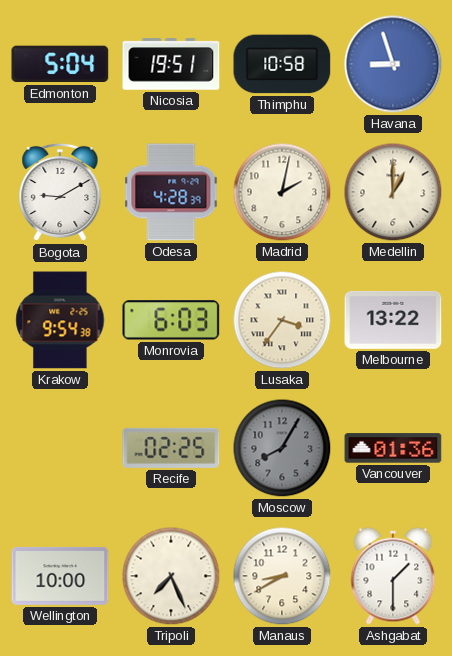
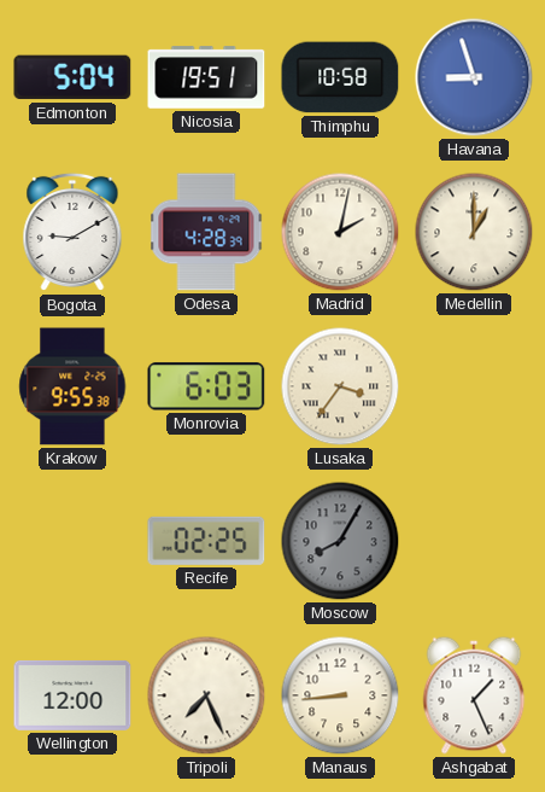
Krakow: 9:54 -> 9:55
Melbourne: 13:22 -> none
Vancouver: 01:36 -> none
Wellington: 10:00 -> 12:00
Manaus: 8:40 -> 8:44
Ashgabat: 1:30 -> 1:26
